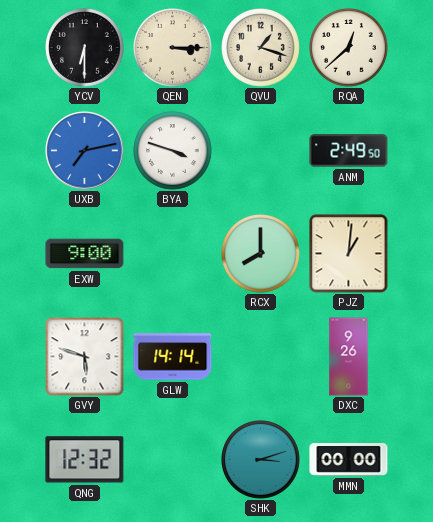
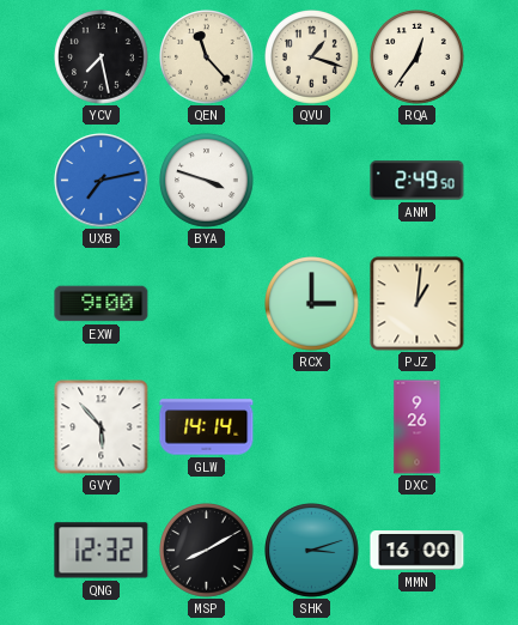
YCV: 6:30 -> 7:28
QEN: 3:15 -> 11:23
RQA: 12:38 -> 12:36
RCX: 8:00 -> 3:00
GVY: 5:48 -> 5:53
MSP: none -> 8:10
MMN: 00:00 -> 16:00
